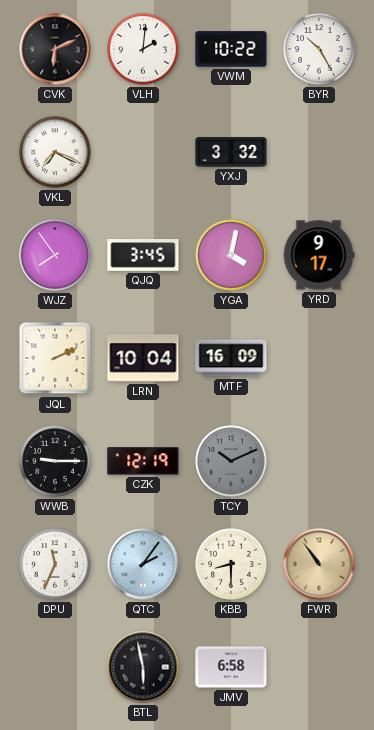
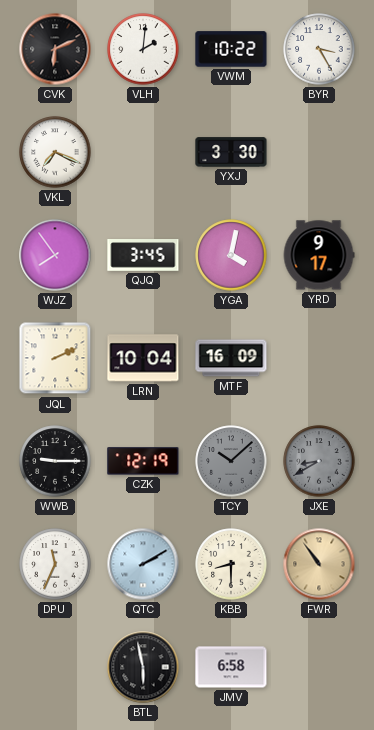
BYR: 10:25 -> 3:25
YXJ: 3:32 -> 3:30
TCY: 10:11 -> 10:08
JXE: none -> 8:40
QTC: 2:06 -> 2:10
